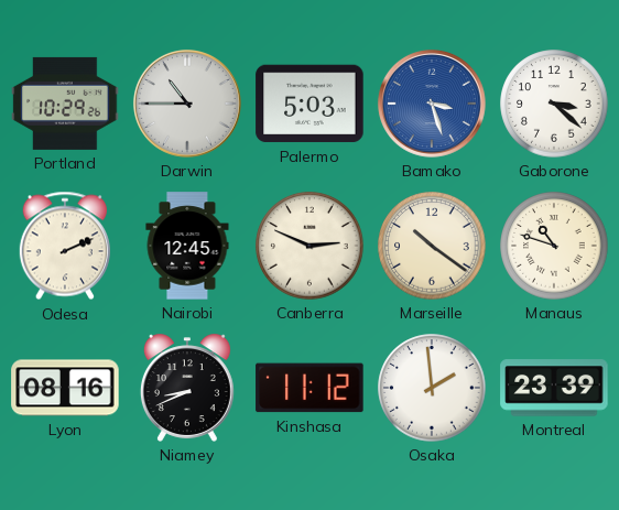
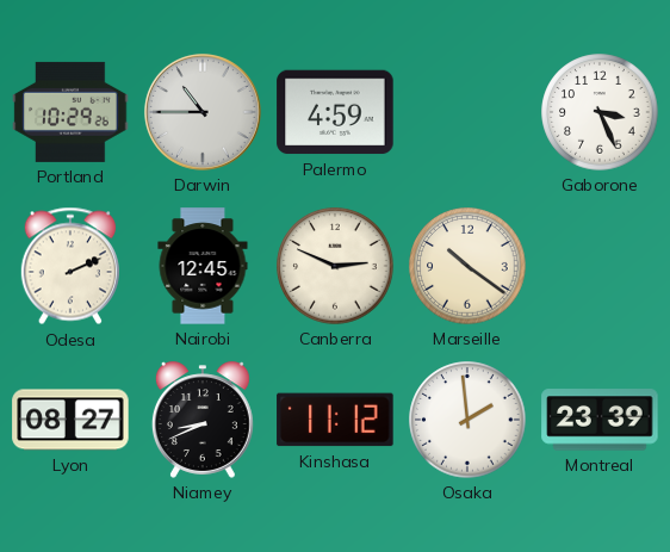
Palermo: 5:03 -> 4:59
Bamako: 3:27 -> none
Gaborone: 3:22 -> 3:26
Manaus: 10:48 -> none
Lyon: 08:16 -> 08:27
